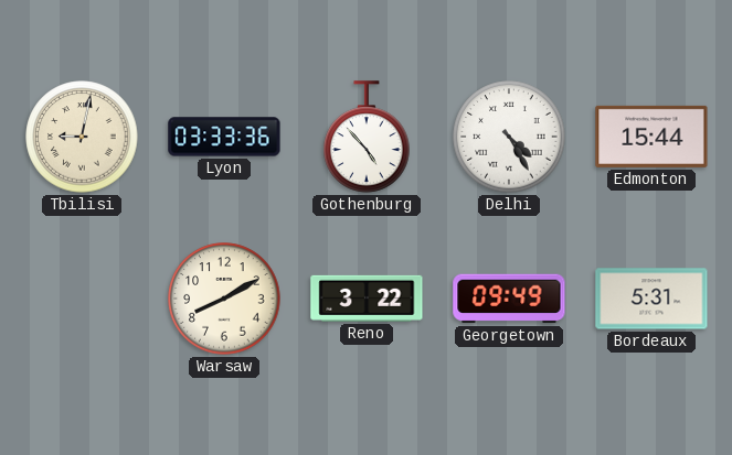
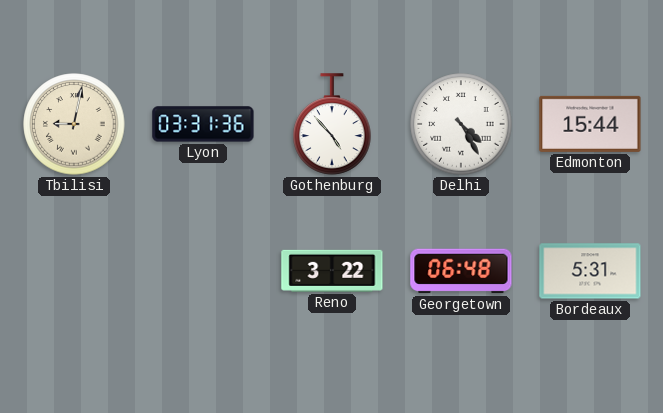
Lyon: 03:33 -> 03:31
Warsaw: 8:10 -> none
Georgetown: 09:49 -> 06:48
